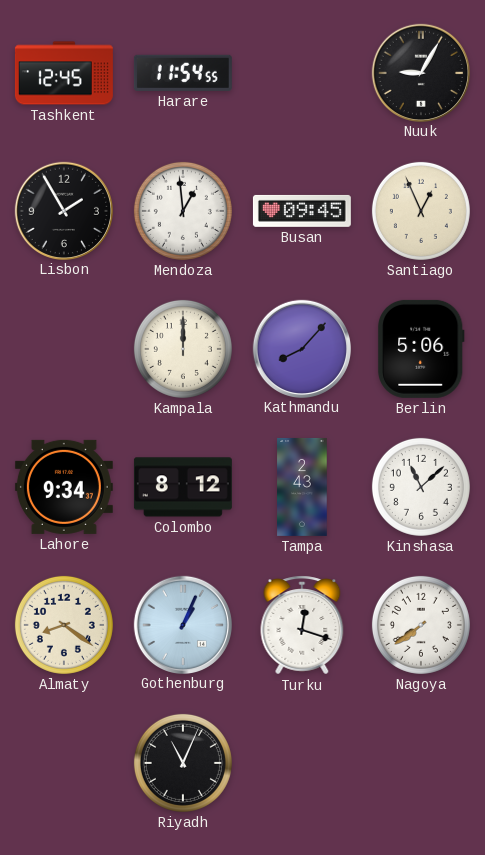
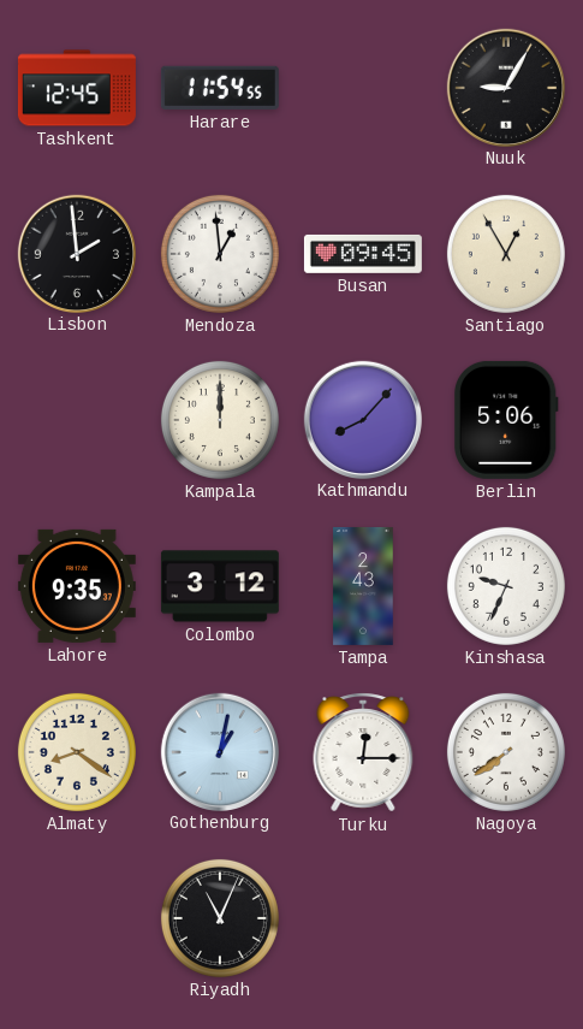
Lisbon: 1:55 -> 1:59
Santiago: 12:56 -> 12:55
Lahore: 9:34 -> 9:35
Colombo: 8:12 -> 3:12
Kinshasa: 11:08 -> 9:34
Gothenburg: 1:04 -> 1:02
Turku: 12:18 -> 12:15
